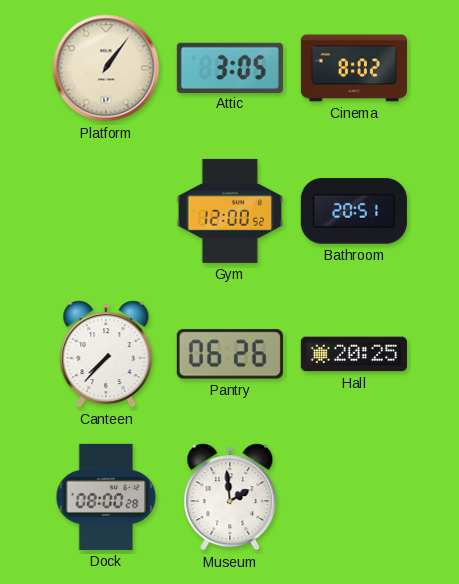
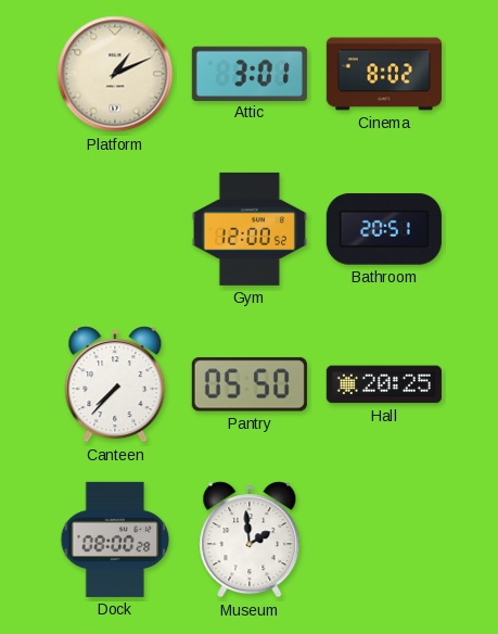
Platform: 1:06 -> 1:11
Attic: 3:05 -> 3:01
Pantry: 06:26 -> 05:50
